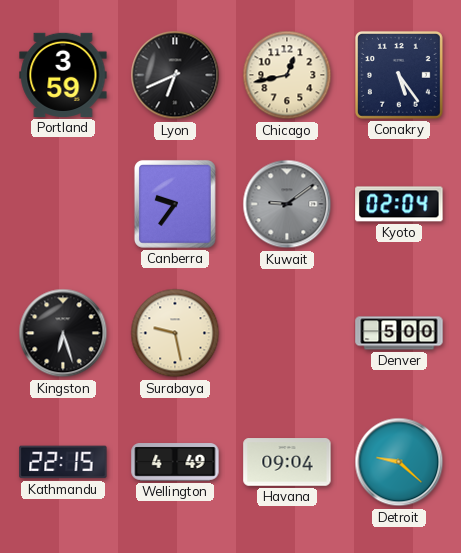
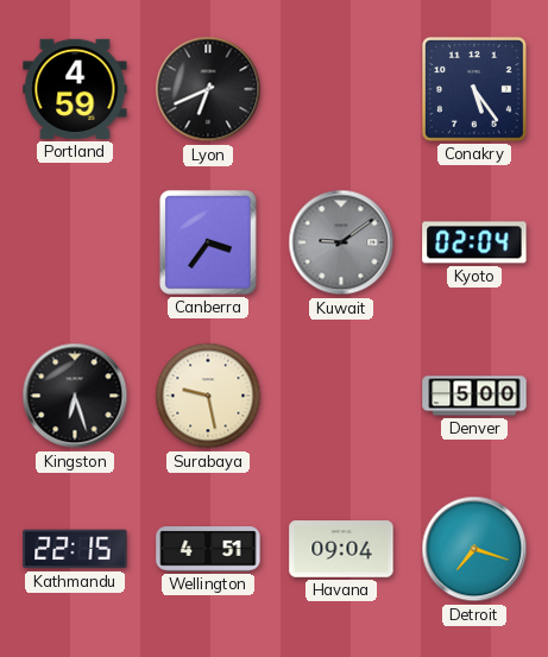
Portland: 3:59 -> 4:59
Chicago: 12:43 -> none
Canberra: 9:36 -> 3:36
Wellington: 4:49 -> 4:51
Detroit: 9:22 -> 7:18
